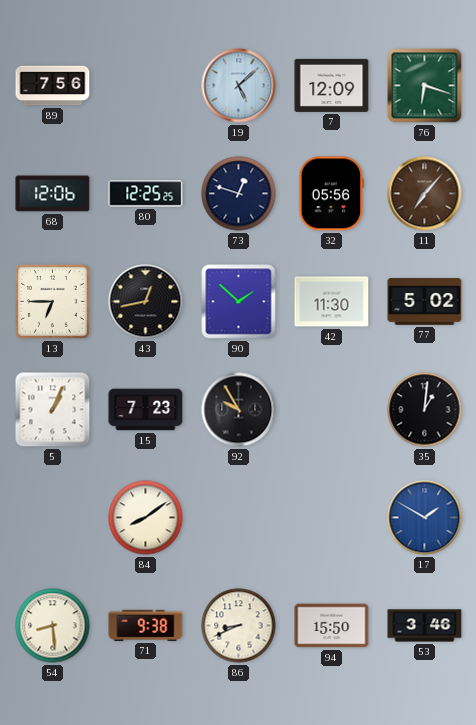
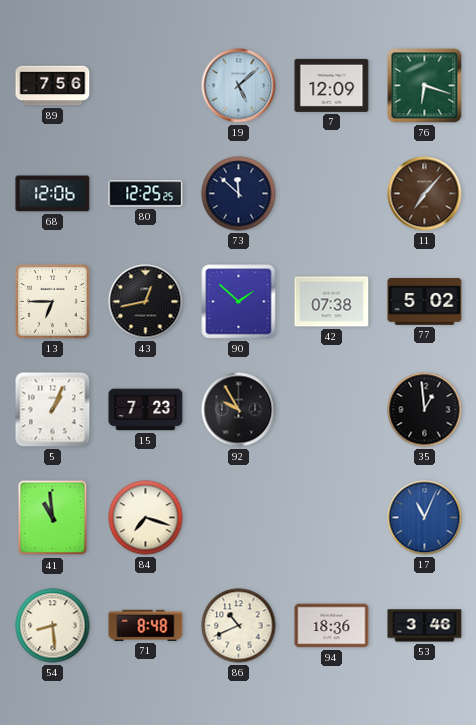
73: 12:48 -> 11:52
32: 05:56 -> none
42: 11:30 -> 07:38
35: 1:01 -> 12:59
41: none -> 10:59
84: 8:09 -> 7:18
17: 1:50 -> 11:04
71: 9:38 -> 8:48
86: 8:41 -> 10:41
94: 15:50 -> 18:36
